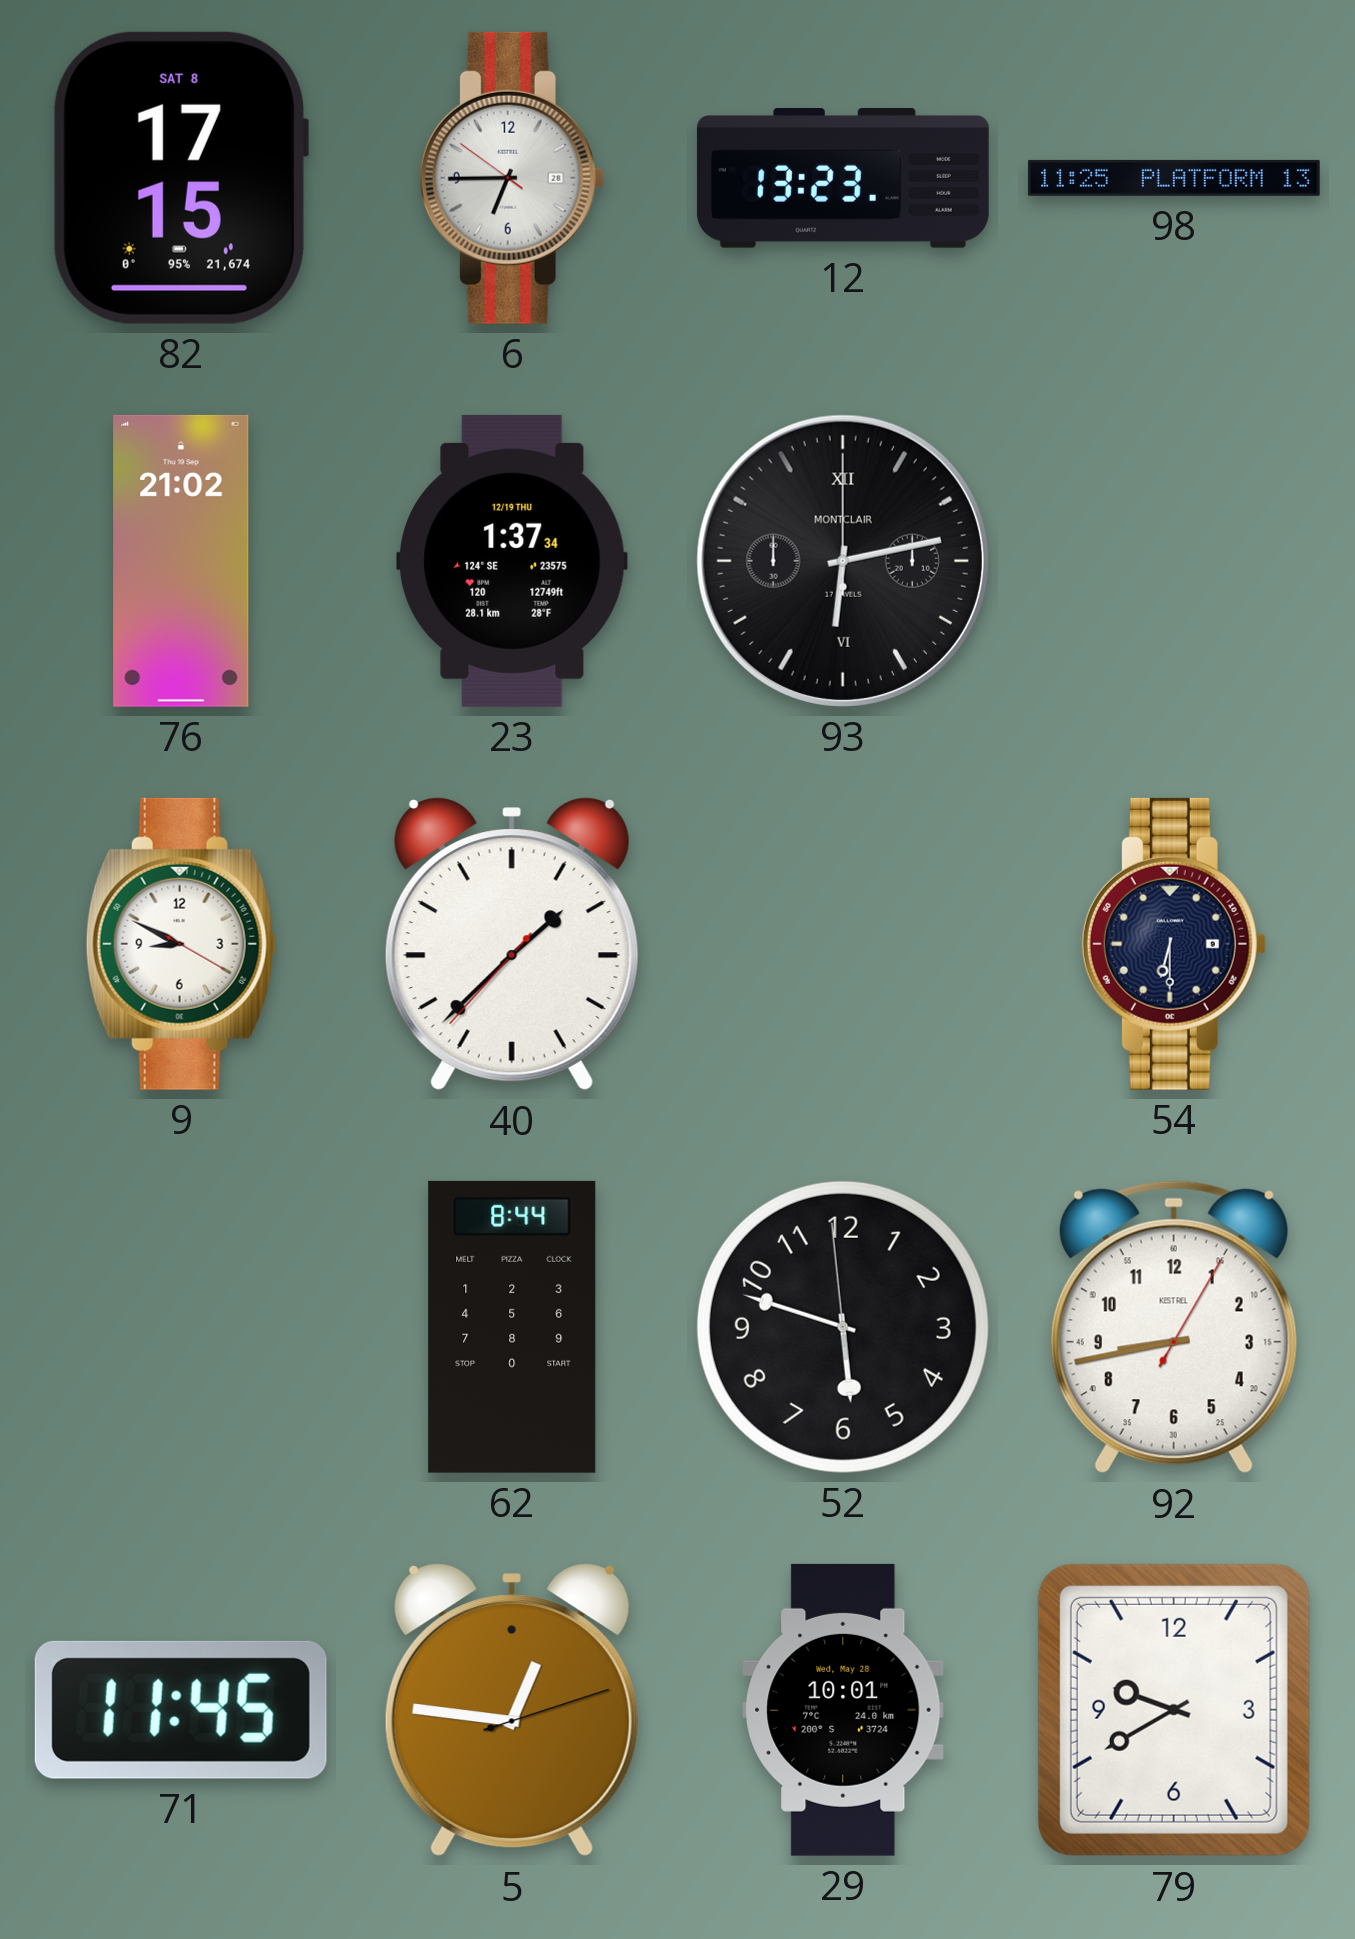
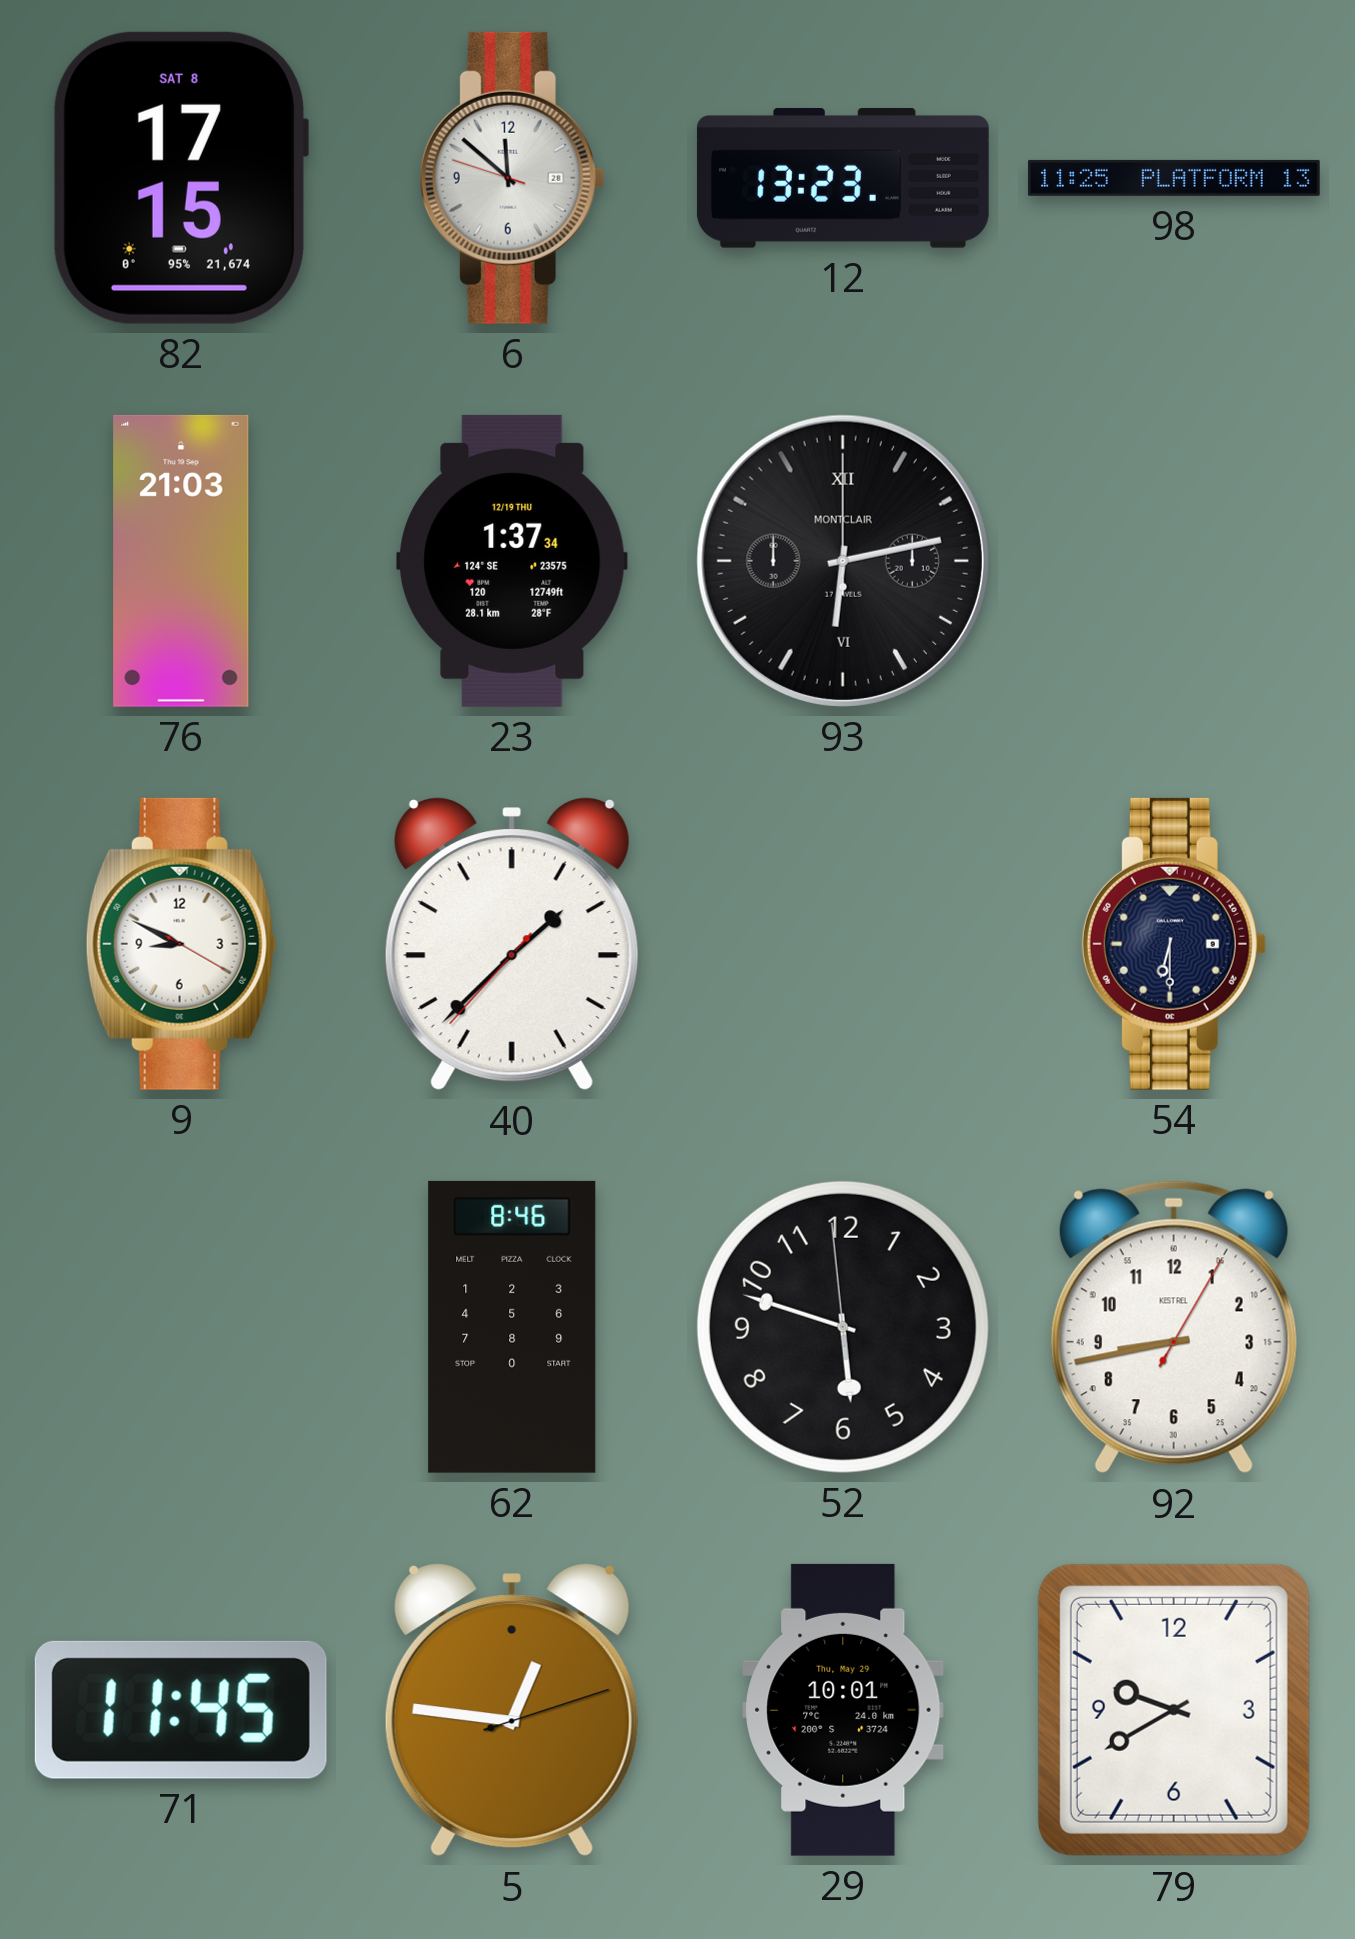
6: 6:44 -> 11:51
76: 21:02 -> 21:03
62: 8:44 -> 8:46
29 date: Wed, May 28 -> Thu, May 29
